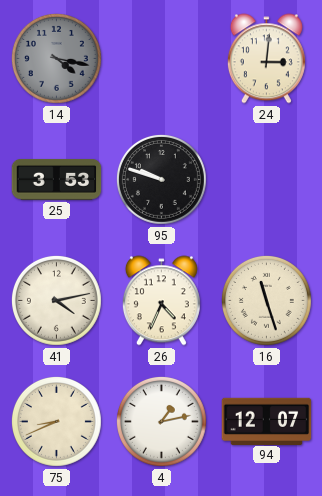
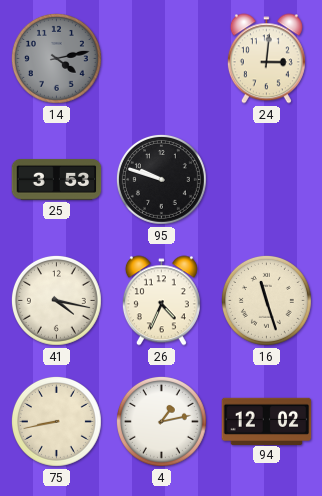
14: 4:17 -> 4:13
41: 4:13 -> 4:17
75: 8:41 -> 8:43
94: 12:07 -> 12:02
